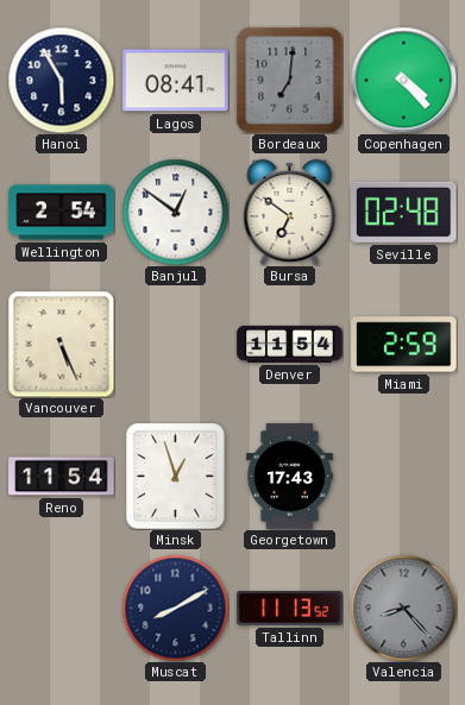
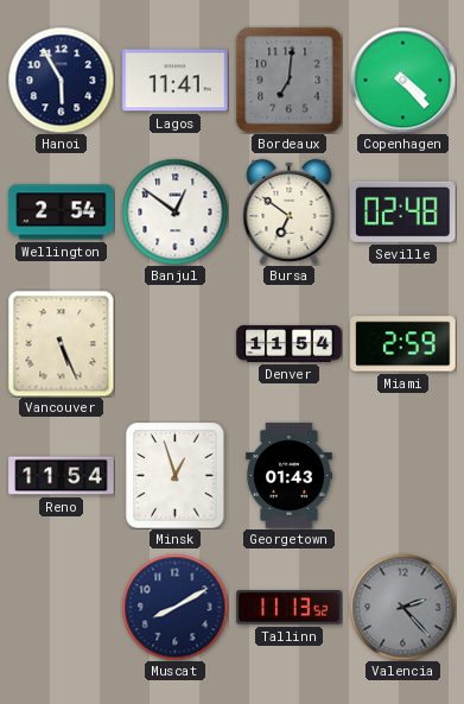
Lagos: 08:41 -> 11:41
Georgetown: 17:43 -> 01:43
Valencia: 8:23 -> 2:23
